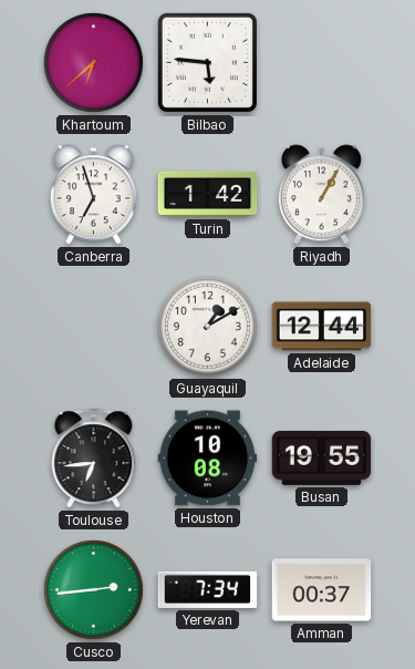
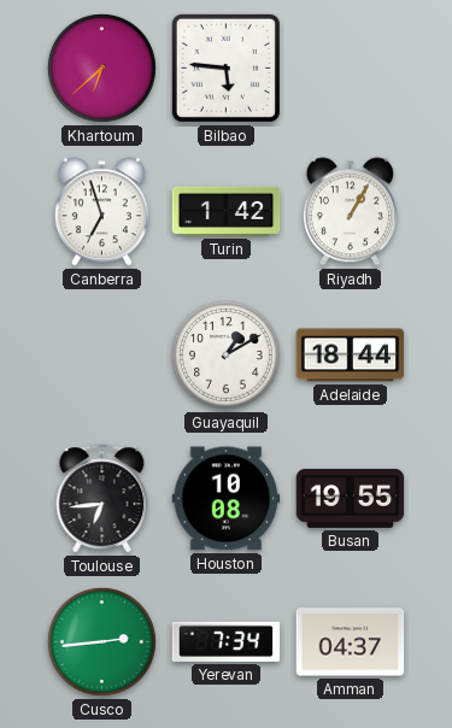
Adelaide: 12:44 -> 18:44
Amman: 00:37 -> 04:37
